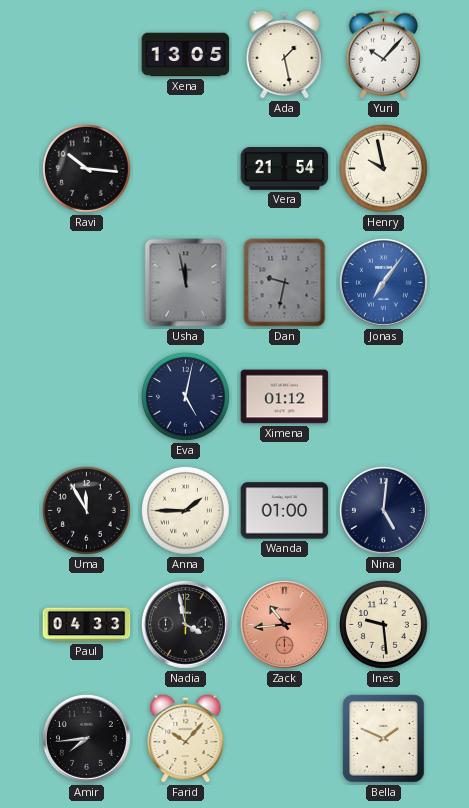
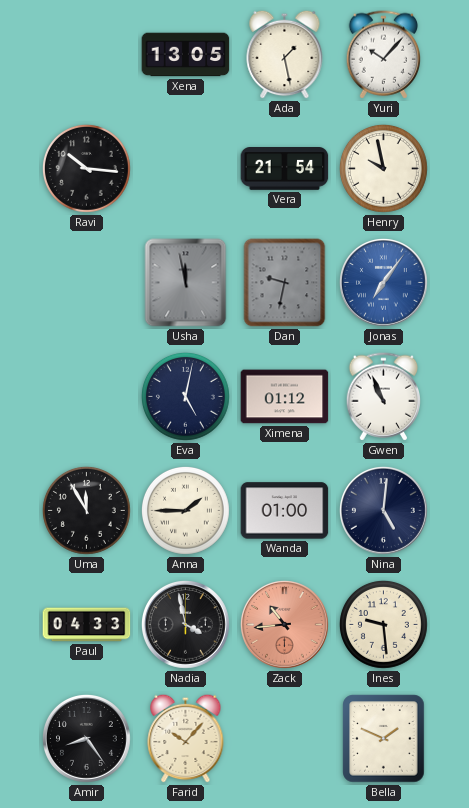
Gwen: none -> 10:56
Amir: 7:44 -> 8:24
